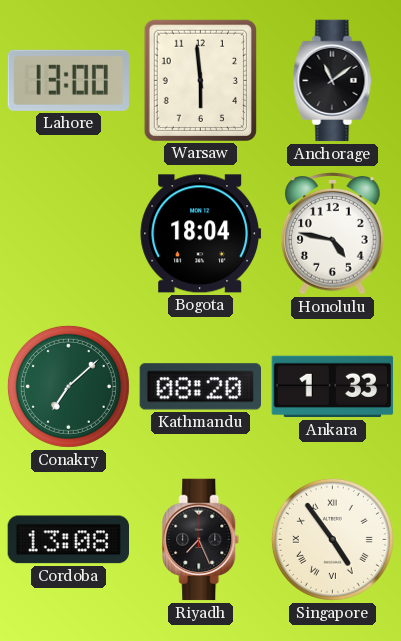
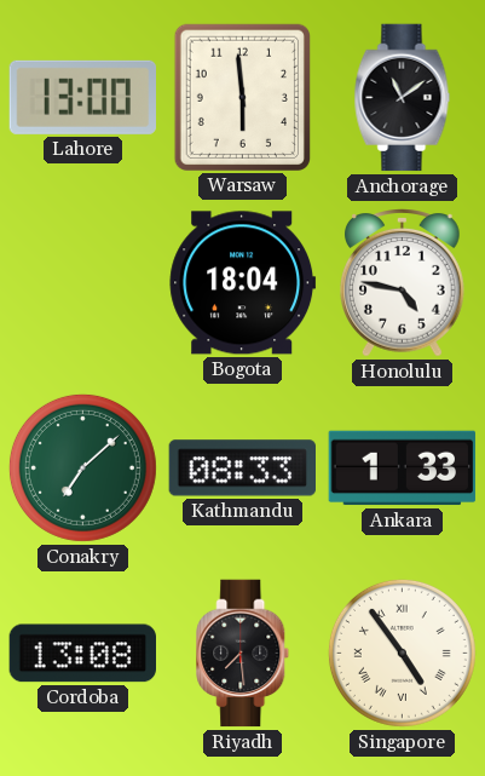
Kathmandu: 08:20 -> 08:33
Riyadh: 7:26 -> 7:29
